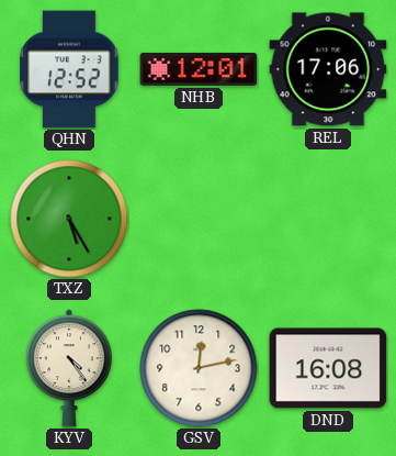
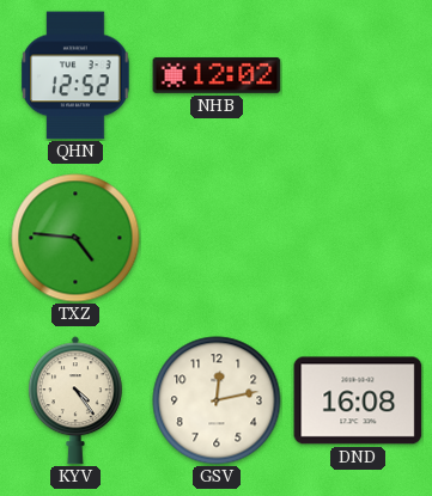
NHB: 12:01 -> 12:02
REL: 17:06 -> none
TXZ: 5:25 -> 4:46
